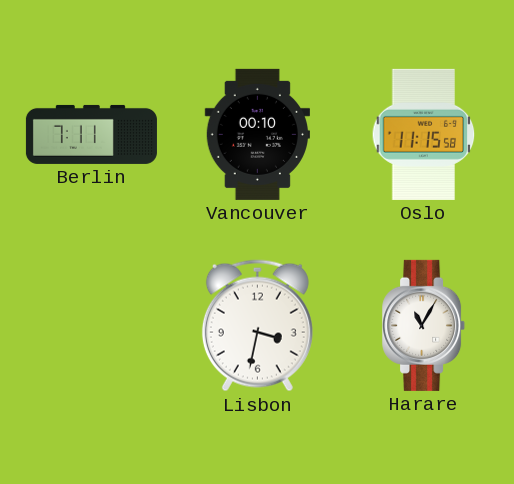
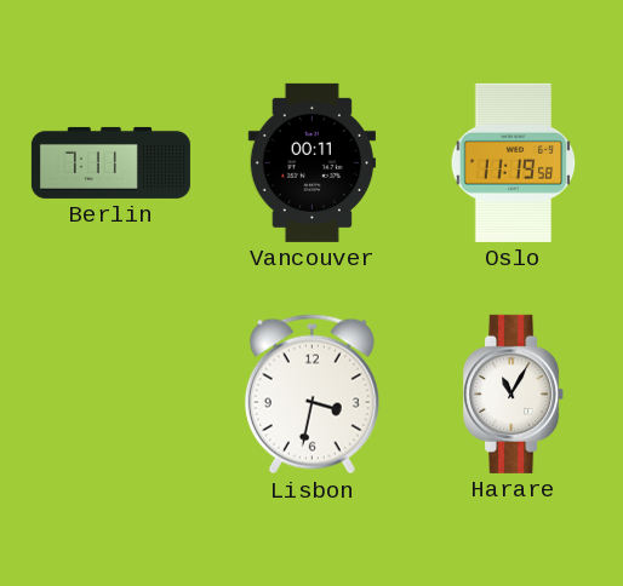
Vancouver: 00:10 -> 00:11
Oslo: 11:15 -> 11:19
